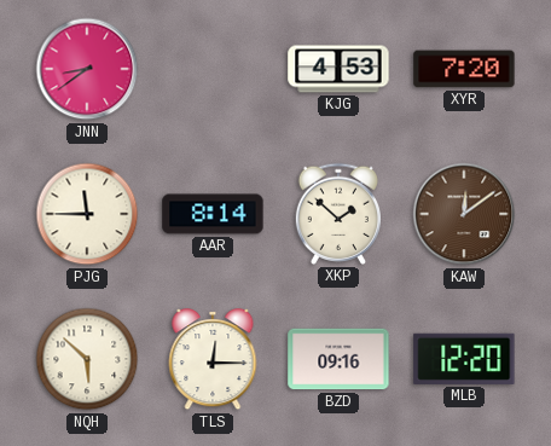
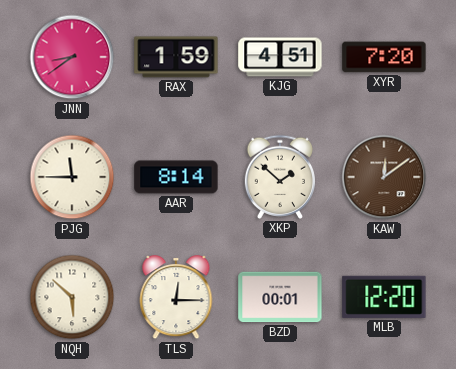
RAX: none -> 1:59
KJG: 4:53 -> 4:51
BZD: 09:16 -> 00:01
